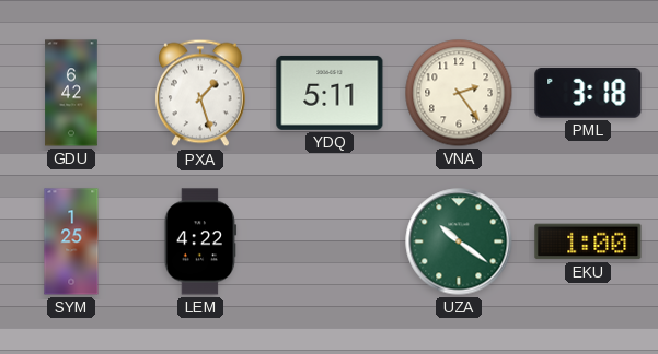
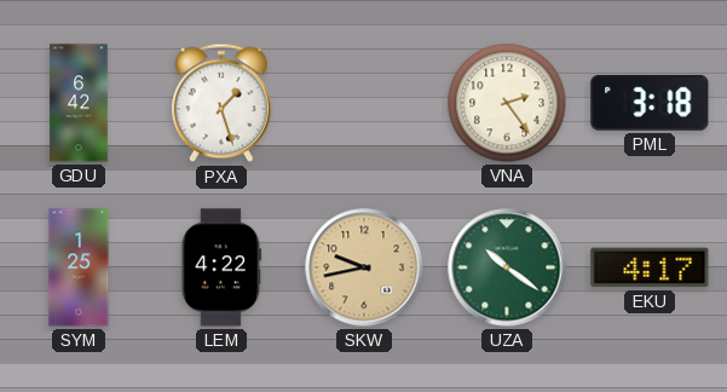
YDQ: 5:11 -> none
SKW: none -> 9:43
EKU: 1:00 -> 4:17
